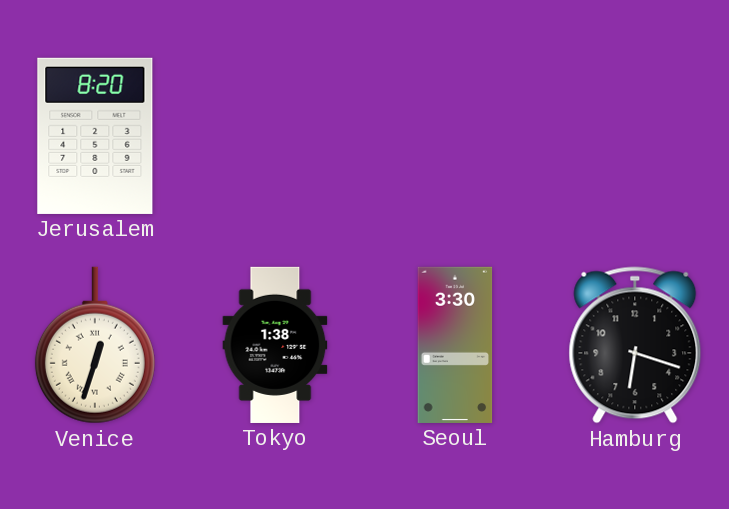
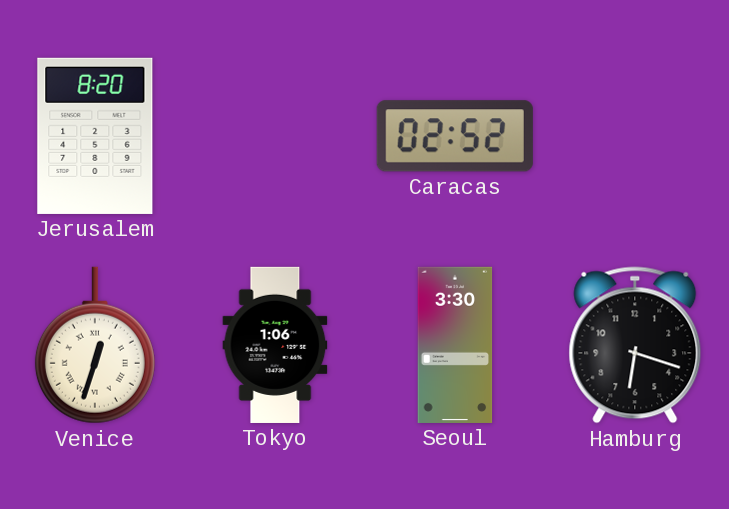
Caracas: none -> 02:52
Tokyo: 1:38 -> 1:06
